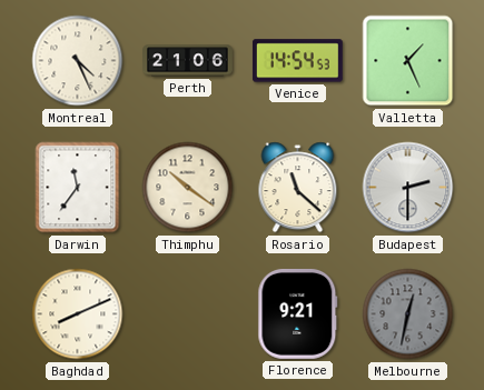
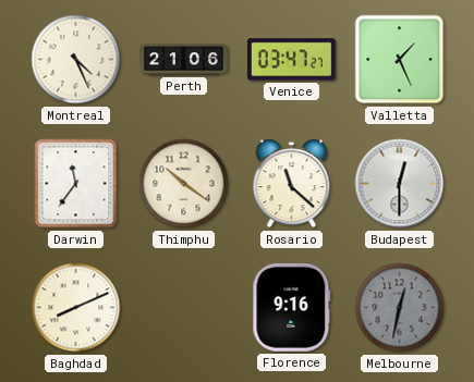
Venice: 14:54 -> 03:47
Budapest: 2:30 -> 12:30
Florence: 9:21 -> 9:16
